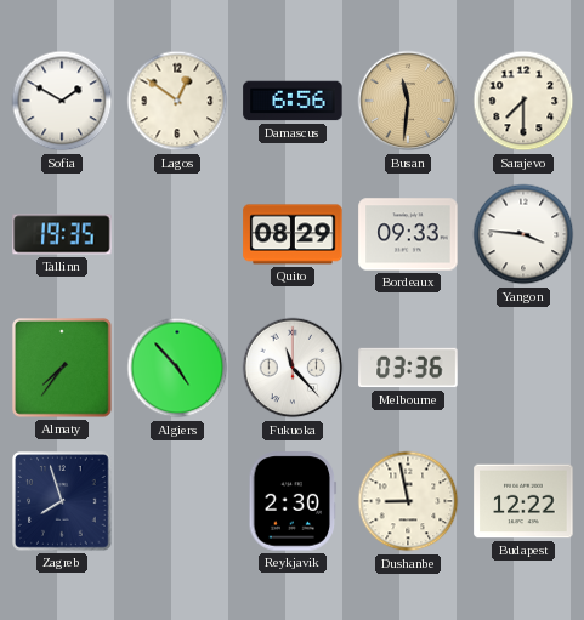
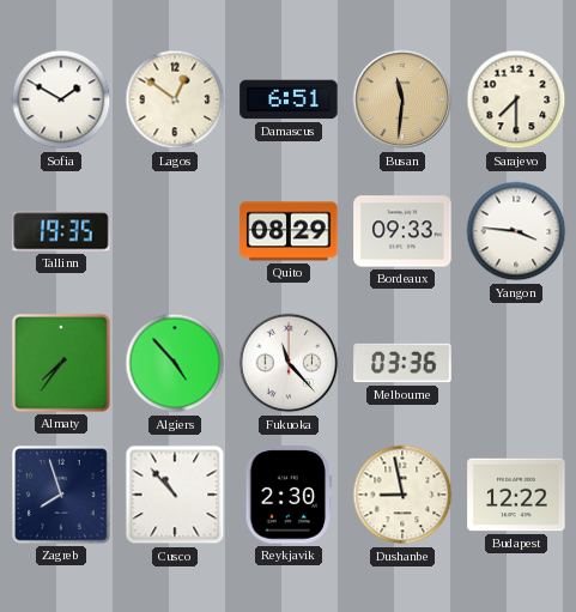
Damascus: 6:56 -> 6:51
Cusco: none -> 10:53
